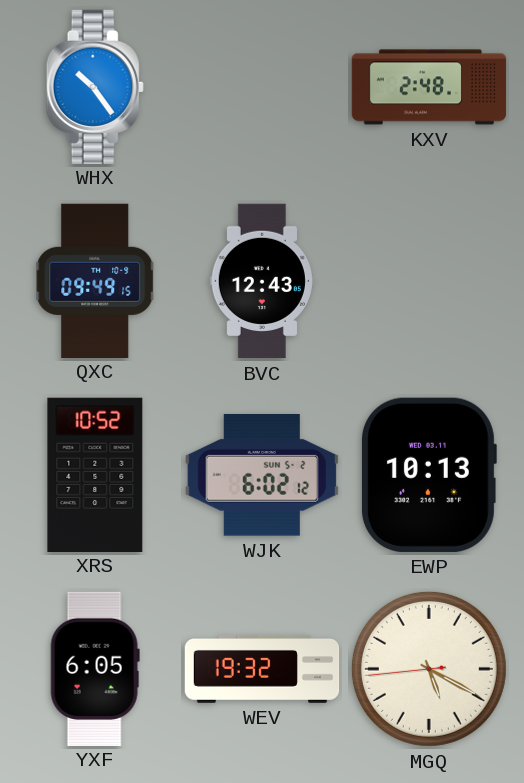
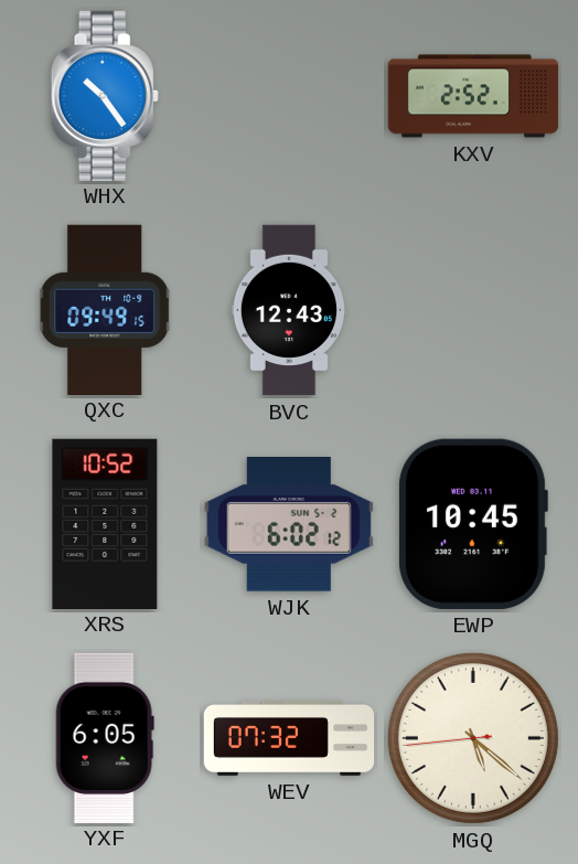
KXV: 2:48 -> 2:52
EWP: 10:13 -> 10:45
WEV: 19:32 -> 07:32
MGQ: 5:19 -> 5:21
